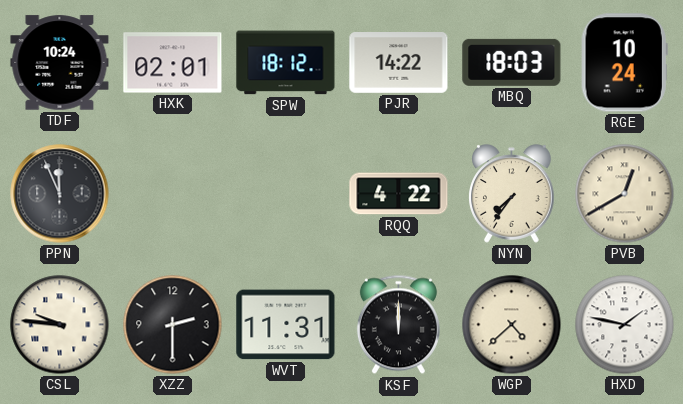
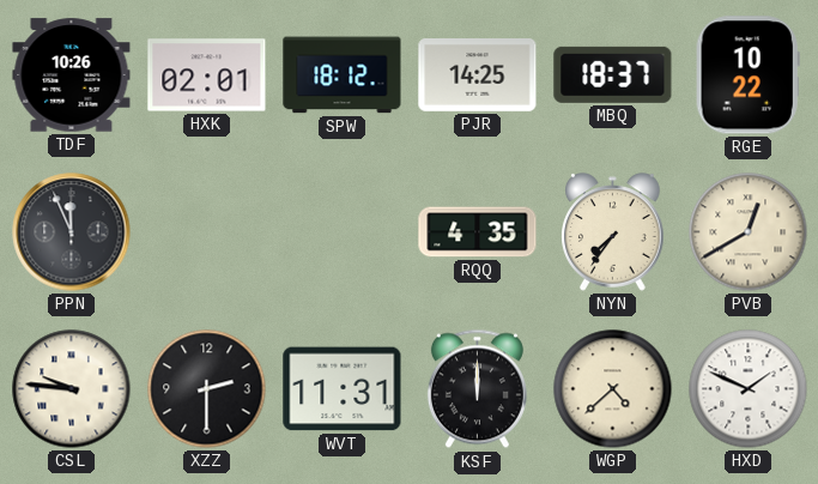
TDF: 10:24 -> 10:26
PJR: 14:22 -> 14:25
MBQ: 18:03 -> 18:37
RGE: 10:24 -> 10:22
RQQ: 4:22 -> 4:35
HXD: 1:47 -> 1:49
